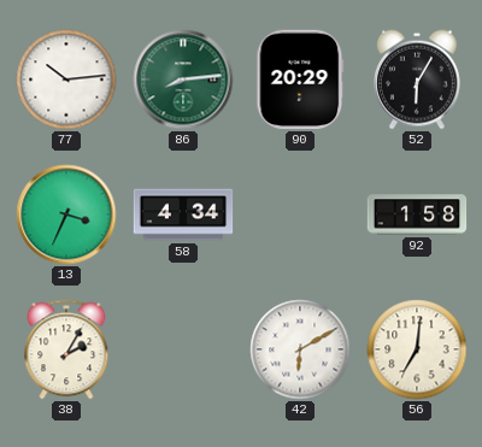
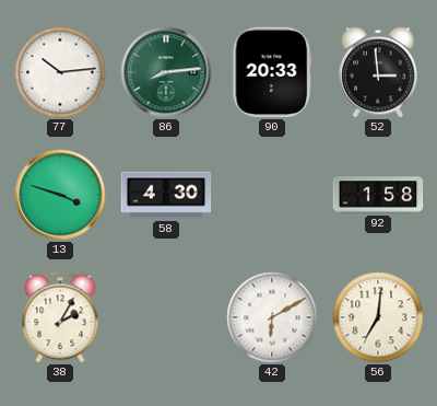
90: 20:29 -> 20:33
52: 6:05 -> 2:59
13: 3:34 -> 3:48
58: 4:34 -> 4:30
